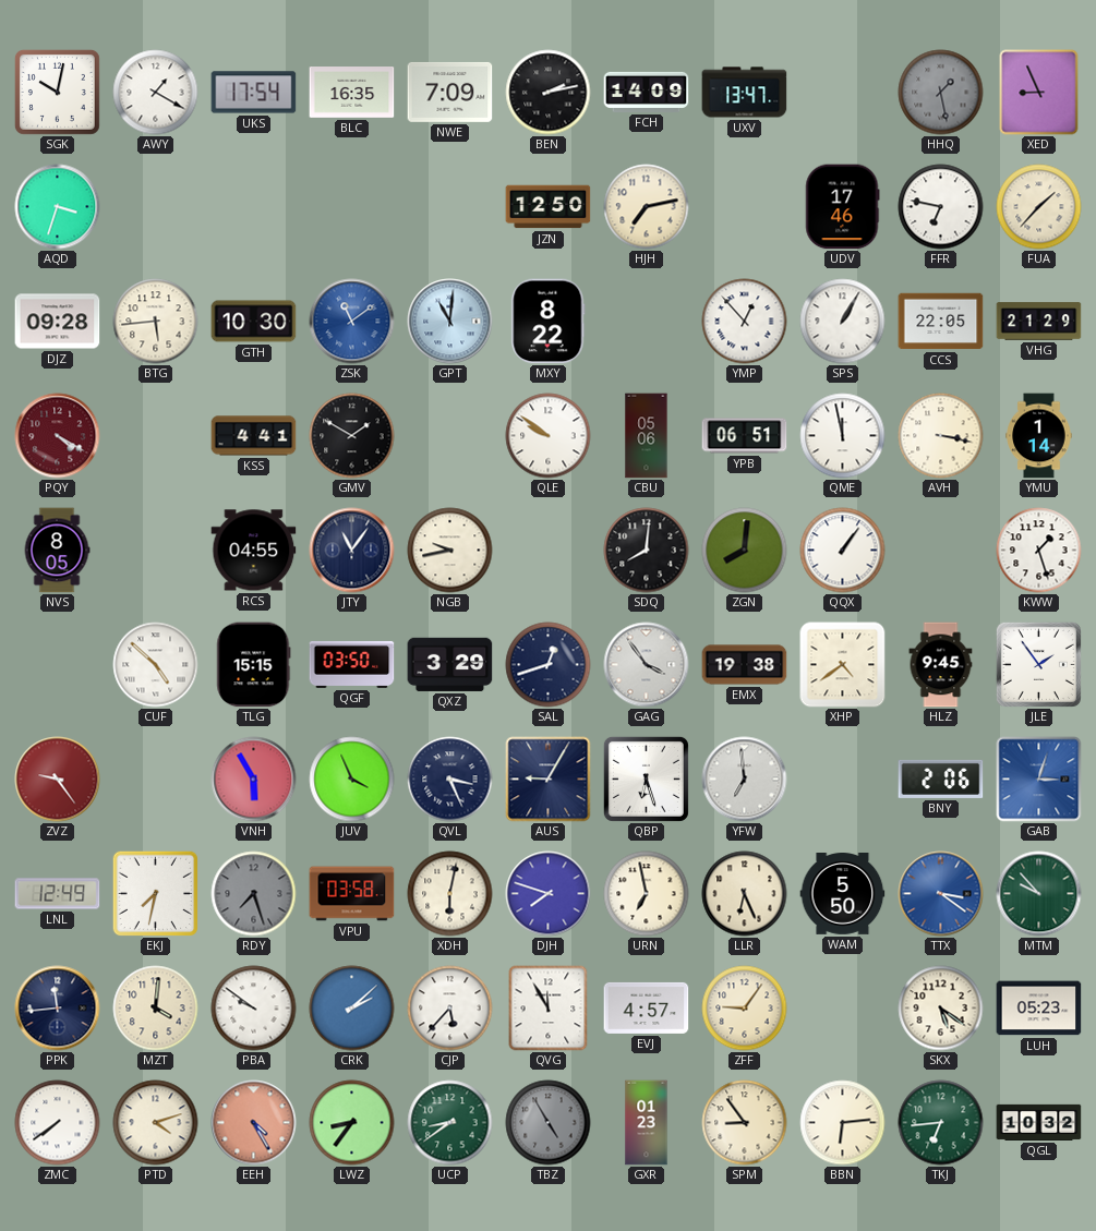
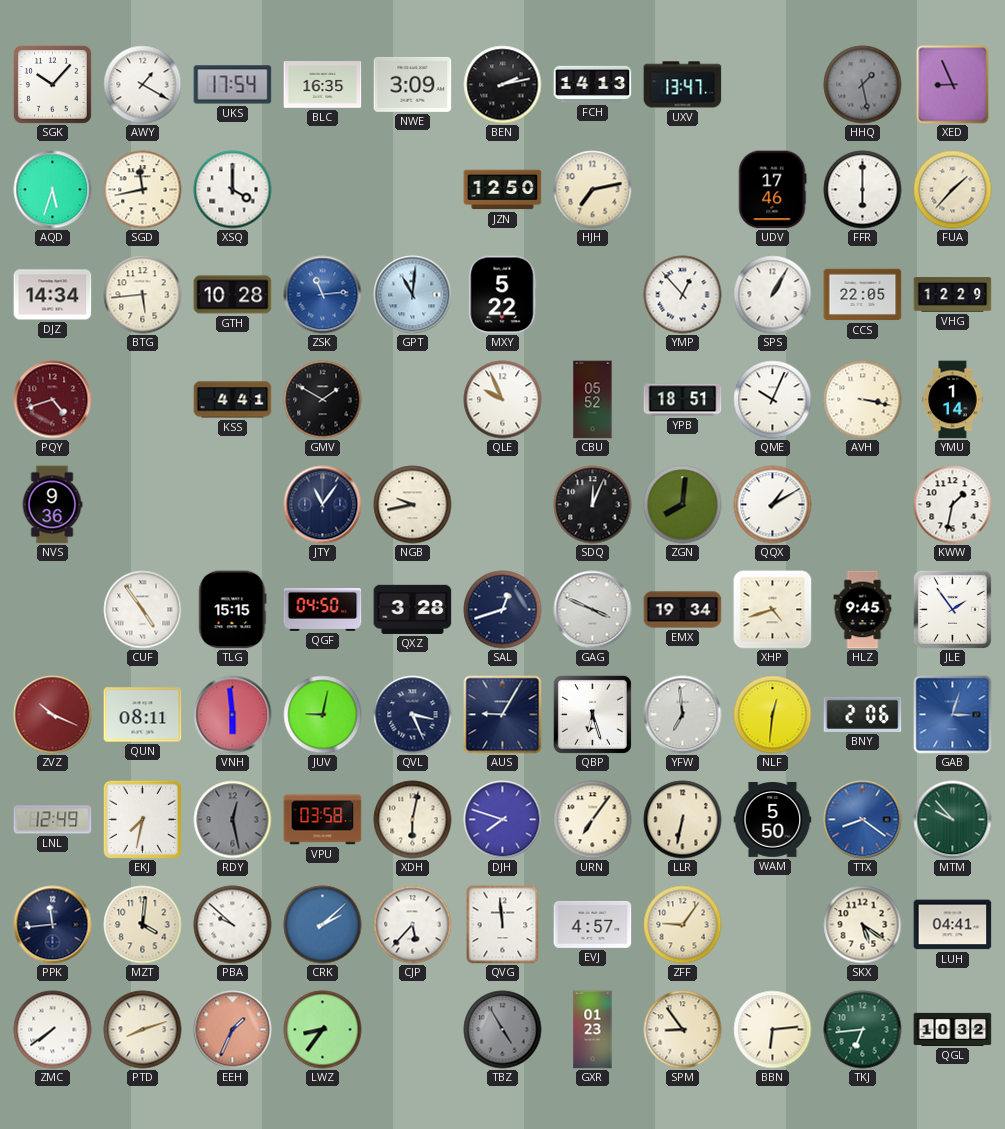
SGK: 10:02 -> 10:07
NWE: 7:09 -> 3:09
FCH: 14:09 -> 14:13
AQD: 3:33 -> 5:33
SGD: none -> 11:43
XSQ: none -> 4:00
FFR: 6:47 -> 6:00
DJZ: 09:28 -> 14:34
GTH: 10:30 -> 10:28
ZSK: 11:09 -> 11:14
MXY: 8:22 -> 5:22
VHG: 21:29 -> 12:29
PQY: 4:20 -> 4:42
QLE: 9:51 -> 9:56
CBU: 05:06 -> 05:52
YPB: 06:51 -> 18:51
QME: 11:58 -> 10:04
NVS: 8:05 -> 9:36
RCS: 04:55 -> none
SDQ: 8:01 -> 12:04
QQX: 1:06 -> 1:10
KWW: 1:27 -> 1:32
CUF: 4:52 -> 4:54
QGF: 03:50 -> 04:50
QXZ: 3:29 -> 3:28
GAG: 3:54 -> 3:49
EMX: 19:38 -> 19:34
XHP: 4:39 -> 4:42
ZVZ: 9:24 -> 10:19
QUN: none -> 08:11
VNH: 5:55 -> 5:59
JUV: 3:56 -> 9:02
NLF: none -> 12:31
RDY: 7:27 -> 12:28
URN: 6:58 -> 7:06
LLR: 6:26 -> 6:32
TTX: 3:21 -> 8:21
PBA: 9:51 -> 9:52
QVG: 11:55 -> 11:59
LUH: 05:23 -> 04:41
PTD: 4:12 -> 8:12
EEH: 4:25 -> 1:34
UCP: 8:39 -> none
